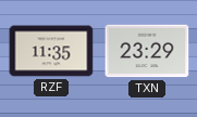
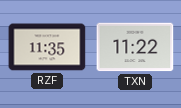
TXN: 23:29 -> 11:22
